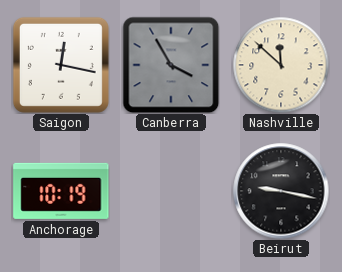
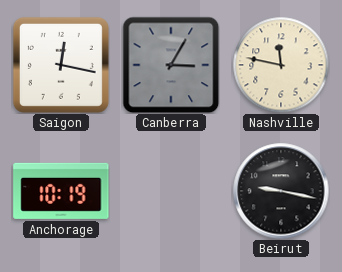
Canberra: 3:55 -> 3:05
Nashville: 11:52 -> 11:47
